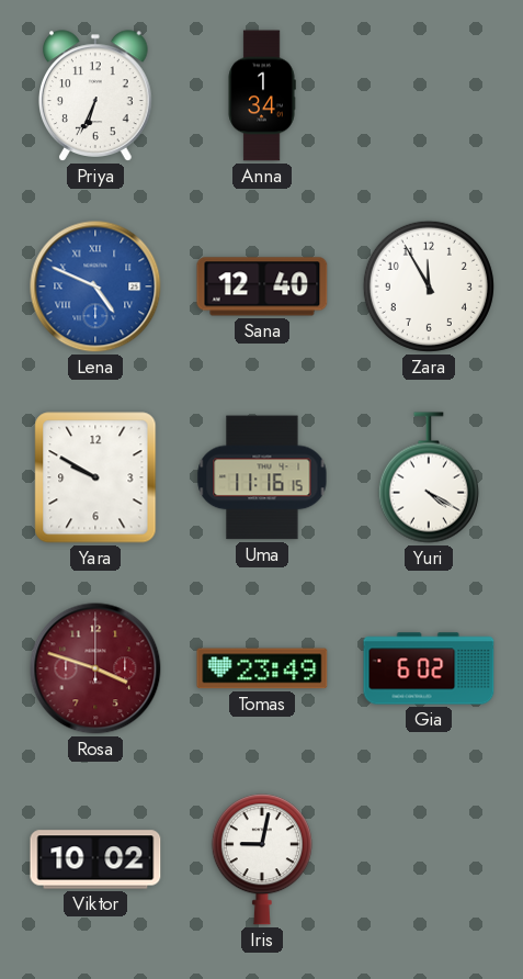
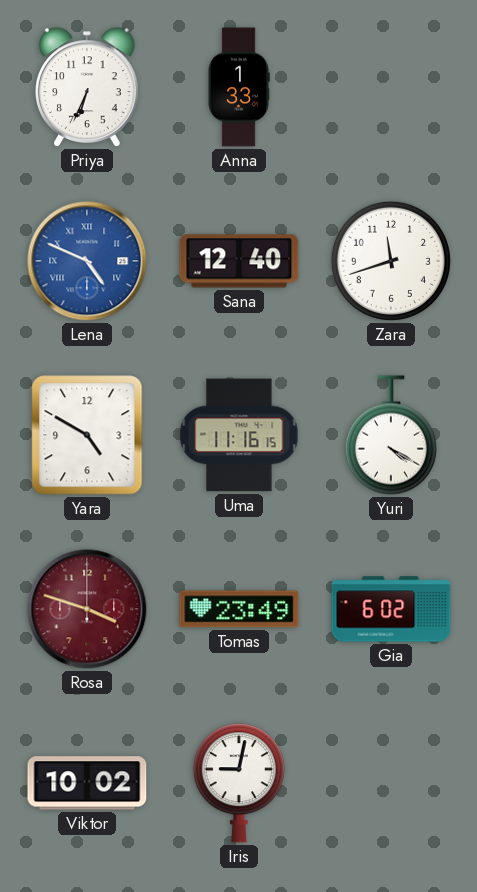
Anna: 1:34 -> 1:33
Zara: 11:55 -> 11:42
Yara: 9:50 -> 4:50
